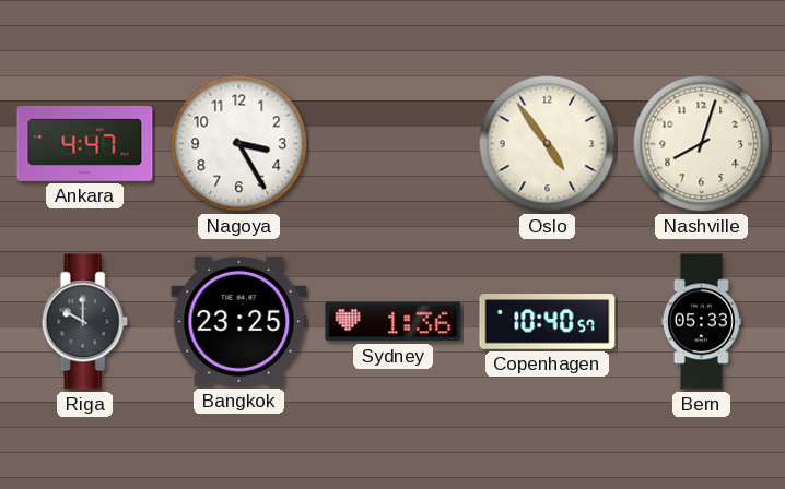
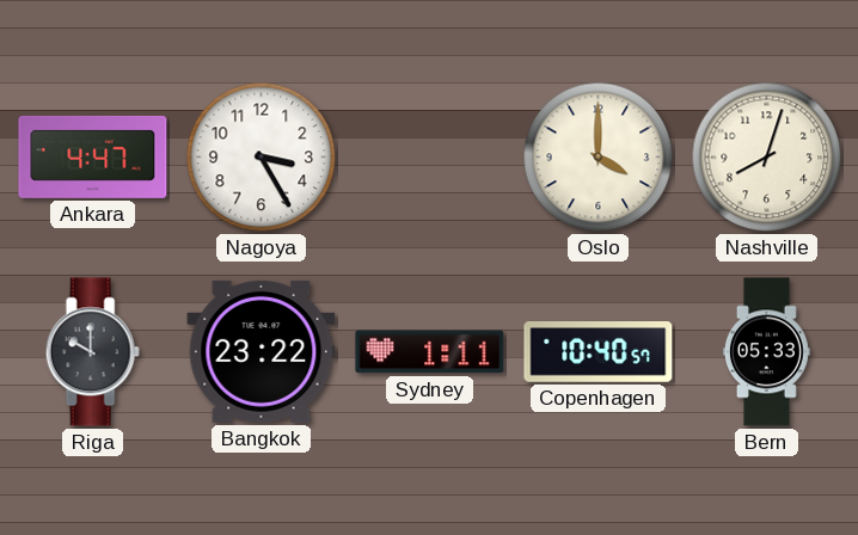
Oslo: 4:54 -> 4:00
Bangkok: 23:25 -> 23:22
Sydney: 1:36 -> 1:11
